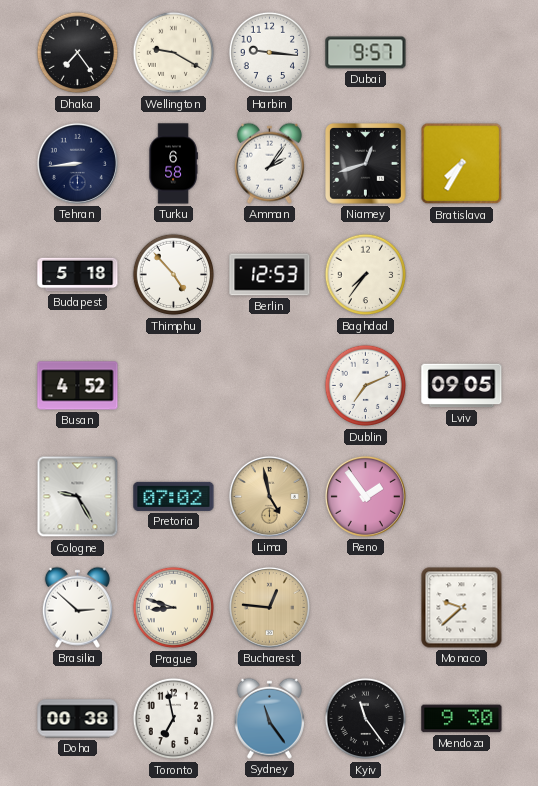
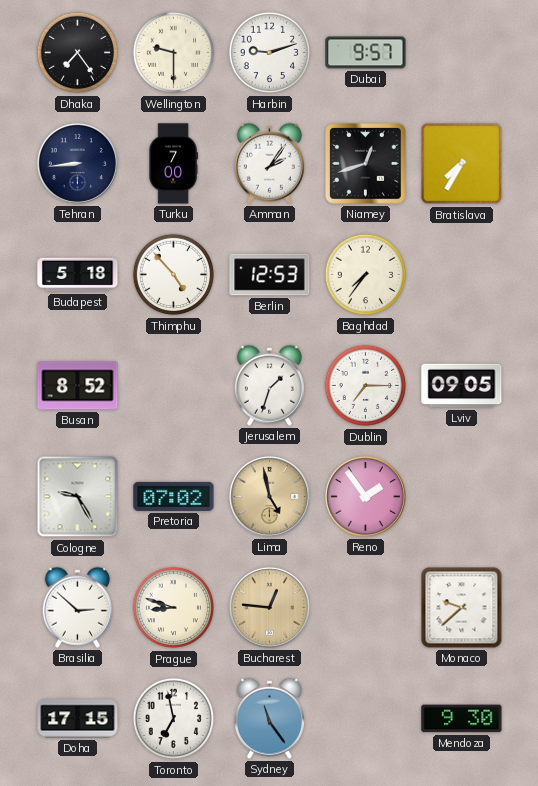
Wellington: 9:20 -> 9:30
Harbin: 9:16 -> 9:12
Turku: 6:58 -> 7:00
Busan: 4:52 -> 8:52
Jerusalem: none -> 1:33
Dublin: 7:11 -> 7:15
Doha: 00:38 -> 17:15
Kyiv: 11:24 -> none
